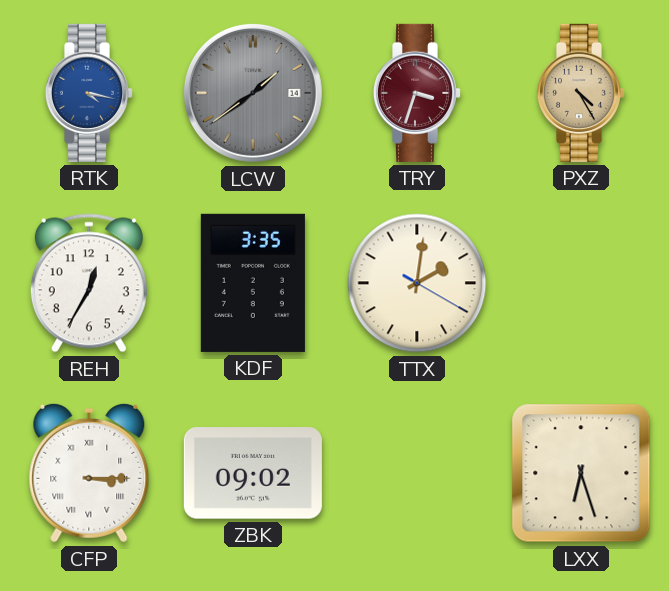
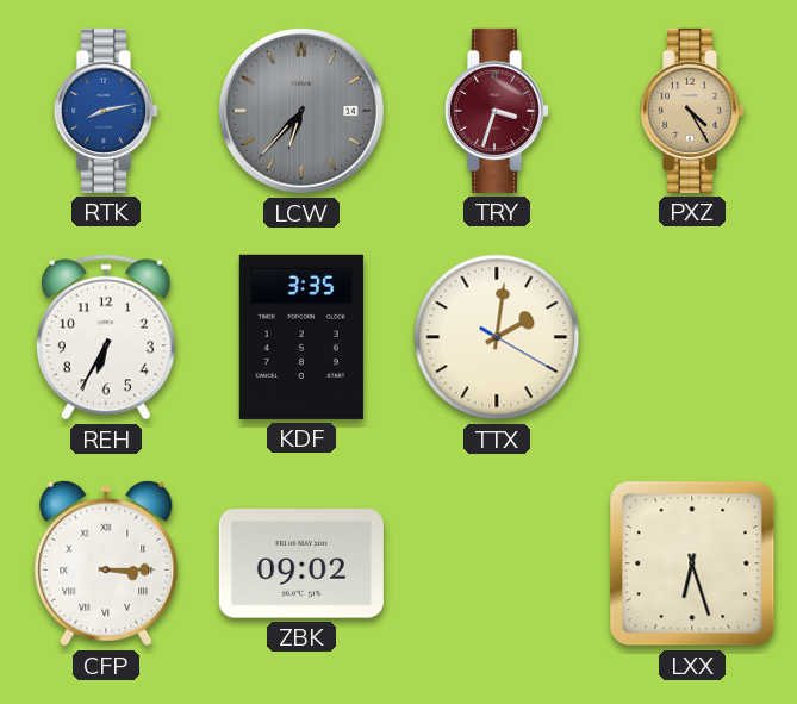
RTK: 4:17 -> 8:13
LCW: 1:39 -> 6:37
REH: 12:35 -> 6:35
